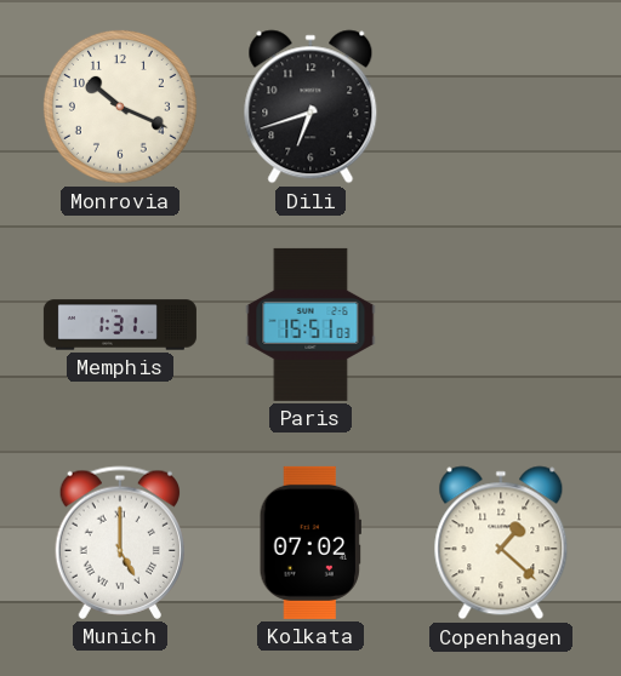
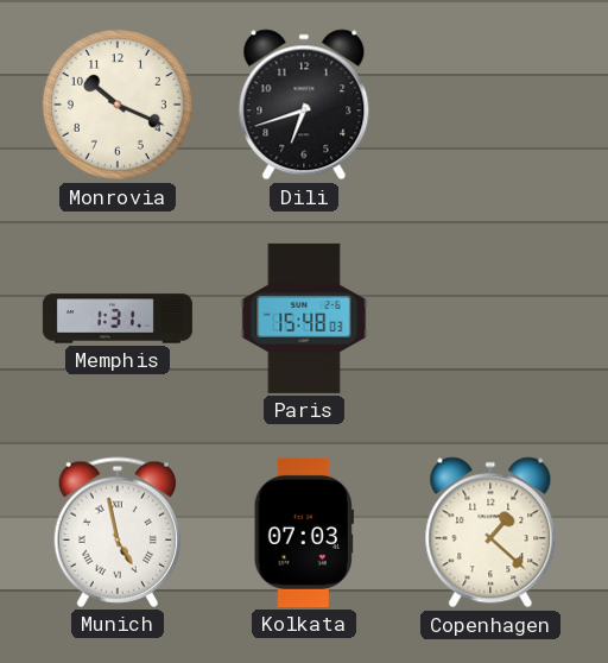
Paris: 15:51 -> 15:48
Munich: 5:00 -> 4:58
Kolkata: 07:02 -> 07:03
